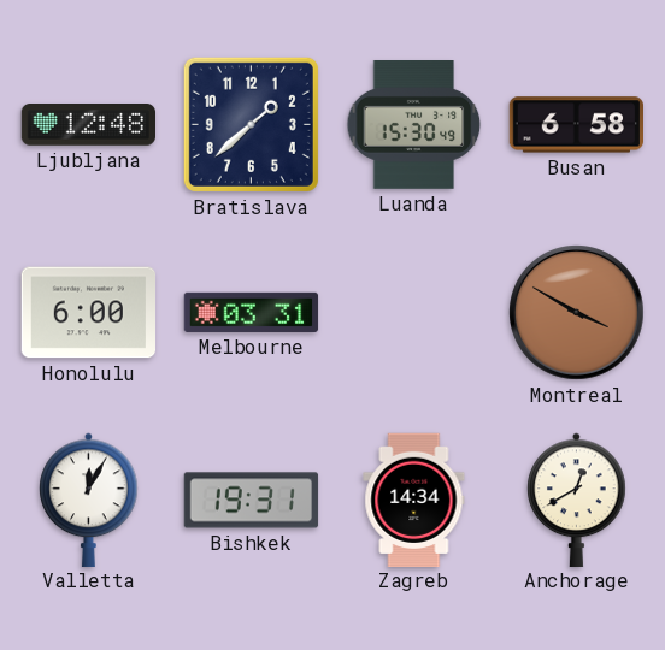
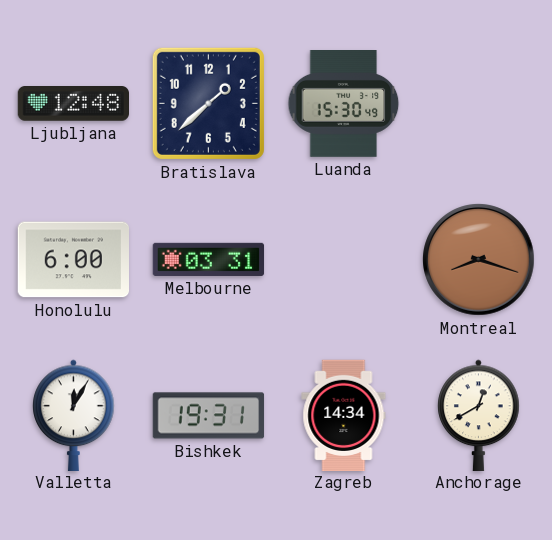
Busan: 6:58 -> none
Montreal: 3:50 -> 8:18
